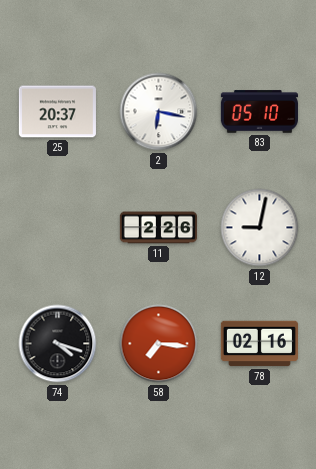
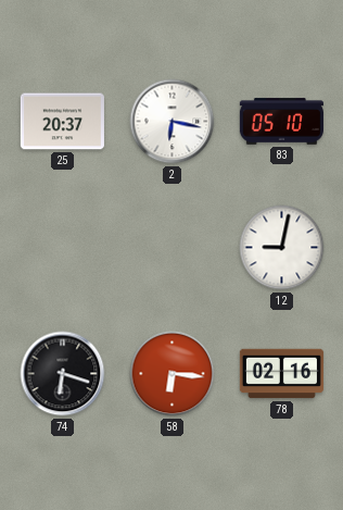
11: 2:26 -> none
74: 4:18 -> 6:18
58: 7:16 -> 6:16
